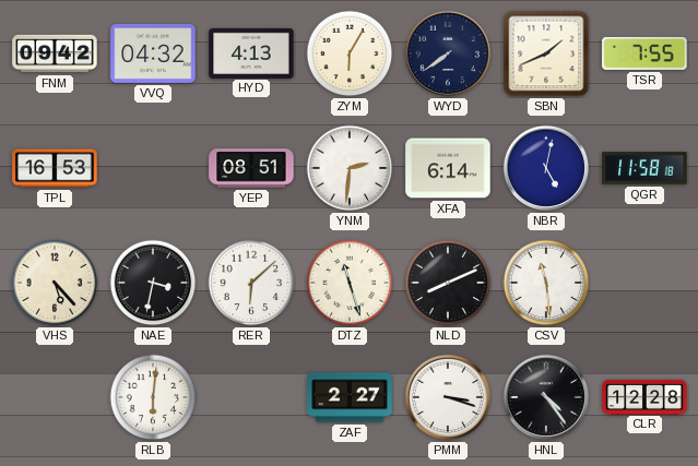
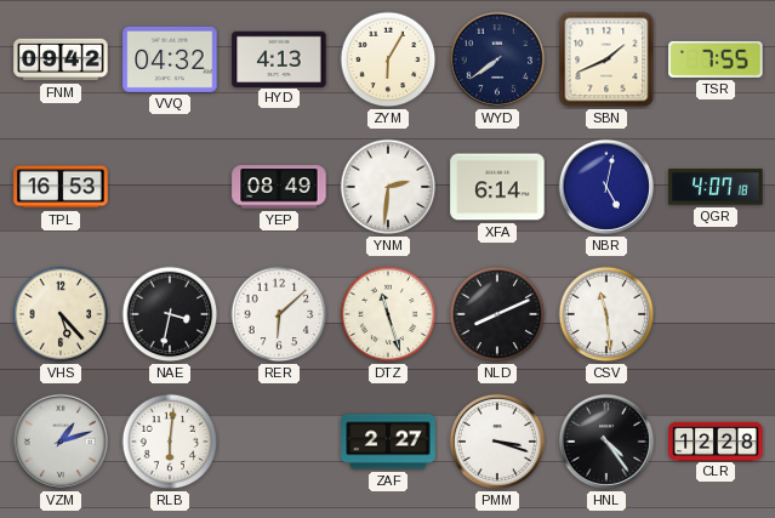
YEP: 08:51 -> 08:49
QGR: 11:58 -> 4:07
VZM: none -> 1:12
